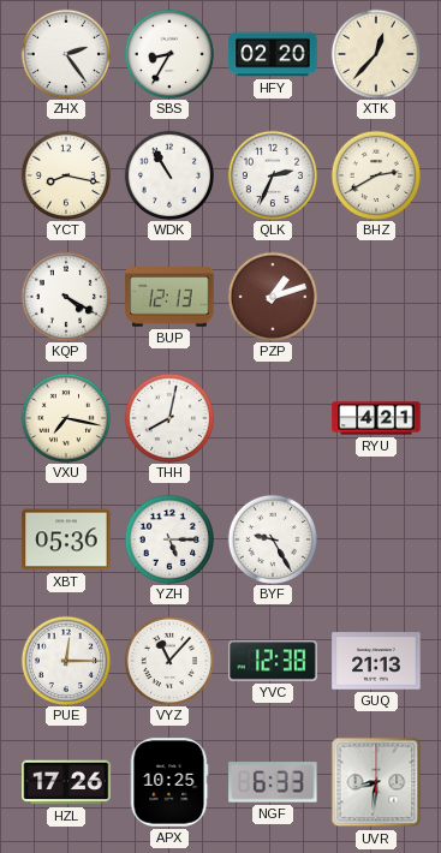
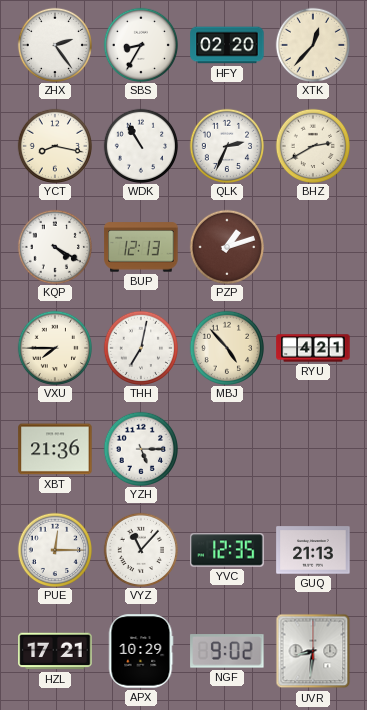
VXU: 7:17 -> 7:45
THH: 8:02 -> 7:02
MBJ: none -> 4:53
XBT: 05:36 -> 21:36
BYF: 9:25 -> none
YVC: 12:38 -> 12:35
HZL: 17:26 -> 17:21
APX: 10:25 -> 10:29
NGF: 6:33 -> 9:02
